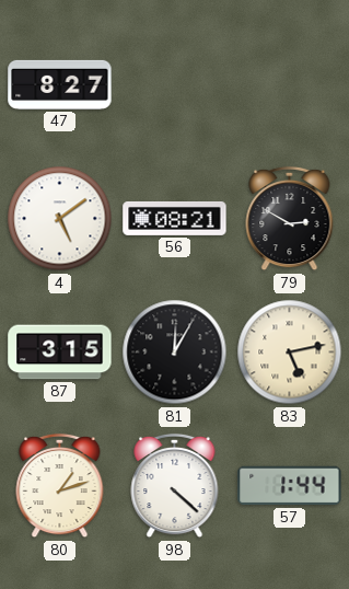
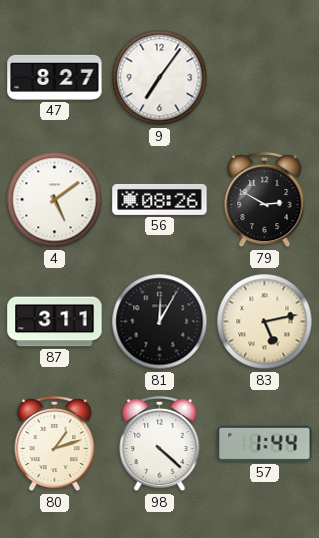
9: none -> 7:06
56: 08:21 -> 08:26
87: 3:15 -> 3:11
